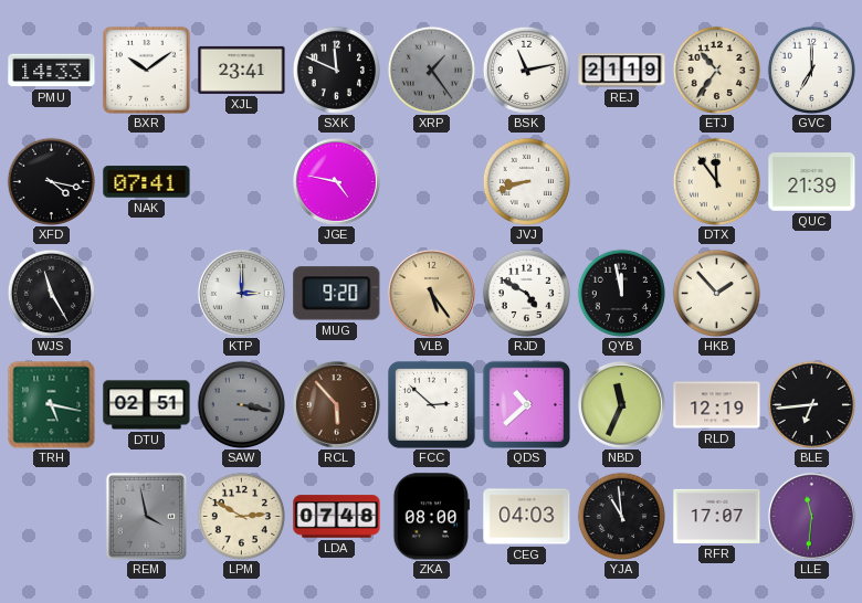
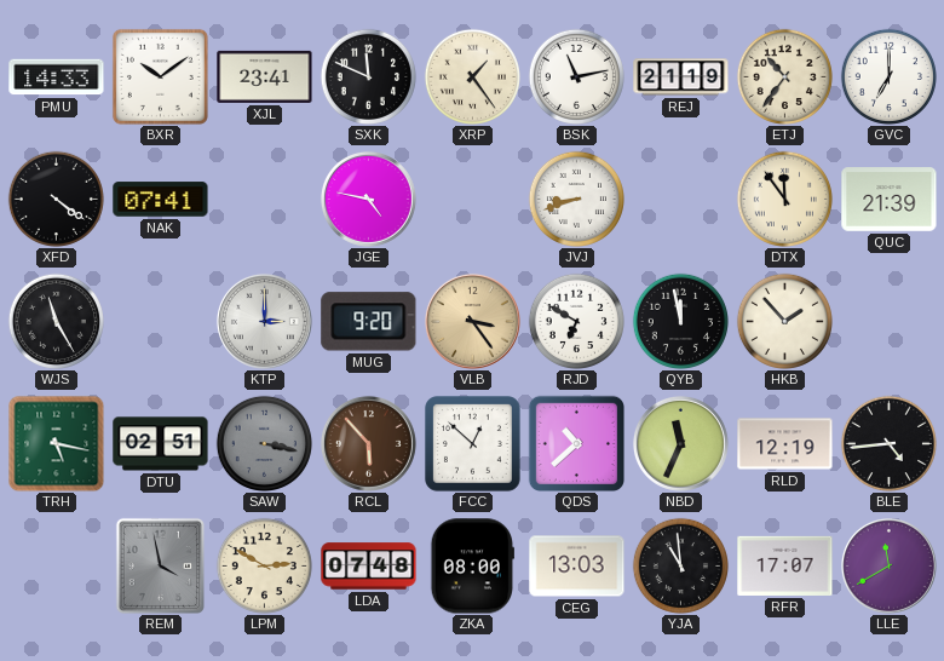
XRP dial: grey -> cream
XFD: 4:17 -> 4:21
VLB: 5:24 -> 3:24
RJD: 4:50 -> 6:50
FCC: 2:52 -> 12:52
BLE: 6:44 -> 4:44
CEG: 04:03 -> 13:03
LLE: 11:31 -> 11:40
